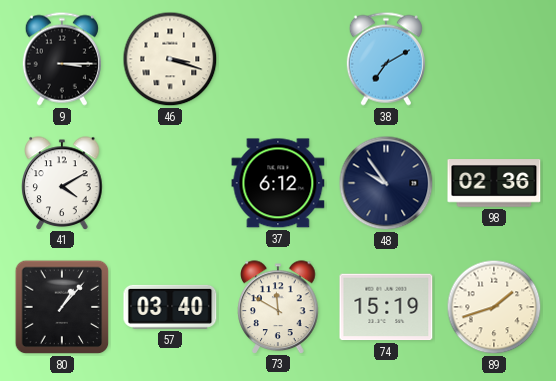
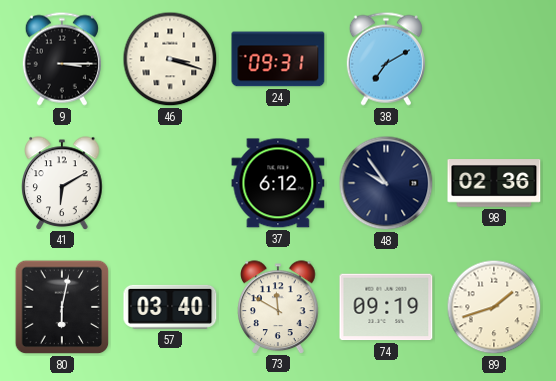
24: none -> 09:31
41: 4:10 -> 6:10
80: 1:07 -> 6:02
74: 15:19 -> 09:19
